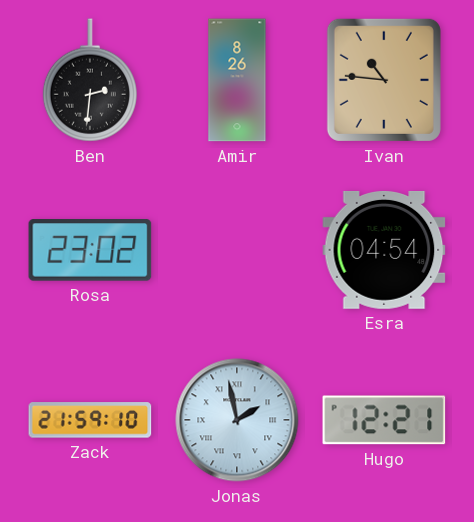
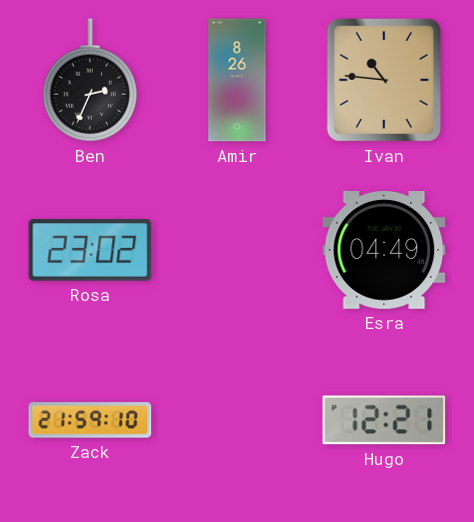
Ben: 2:31 -> 2:34
Esra: 04:54 -> 04:49
Jonas: 1:58 -> none
